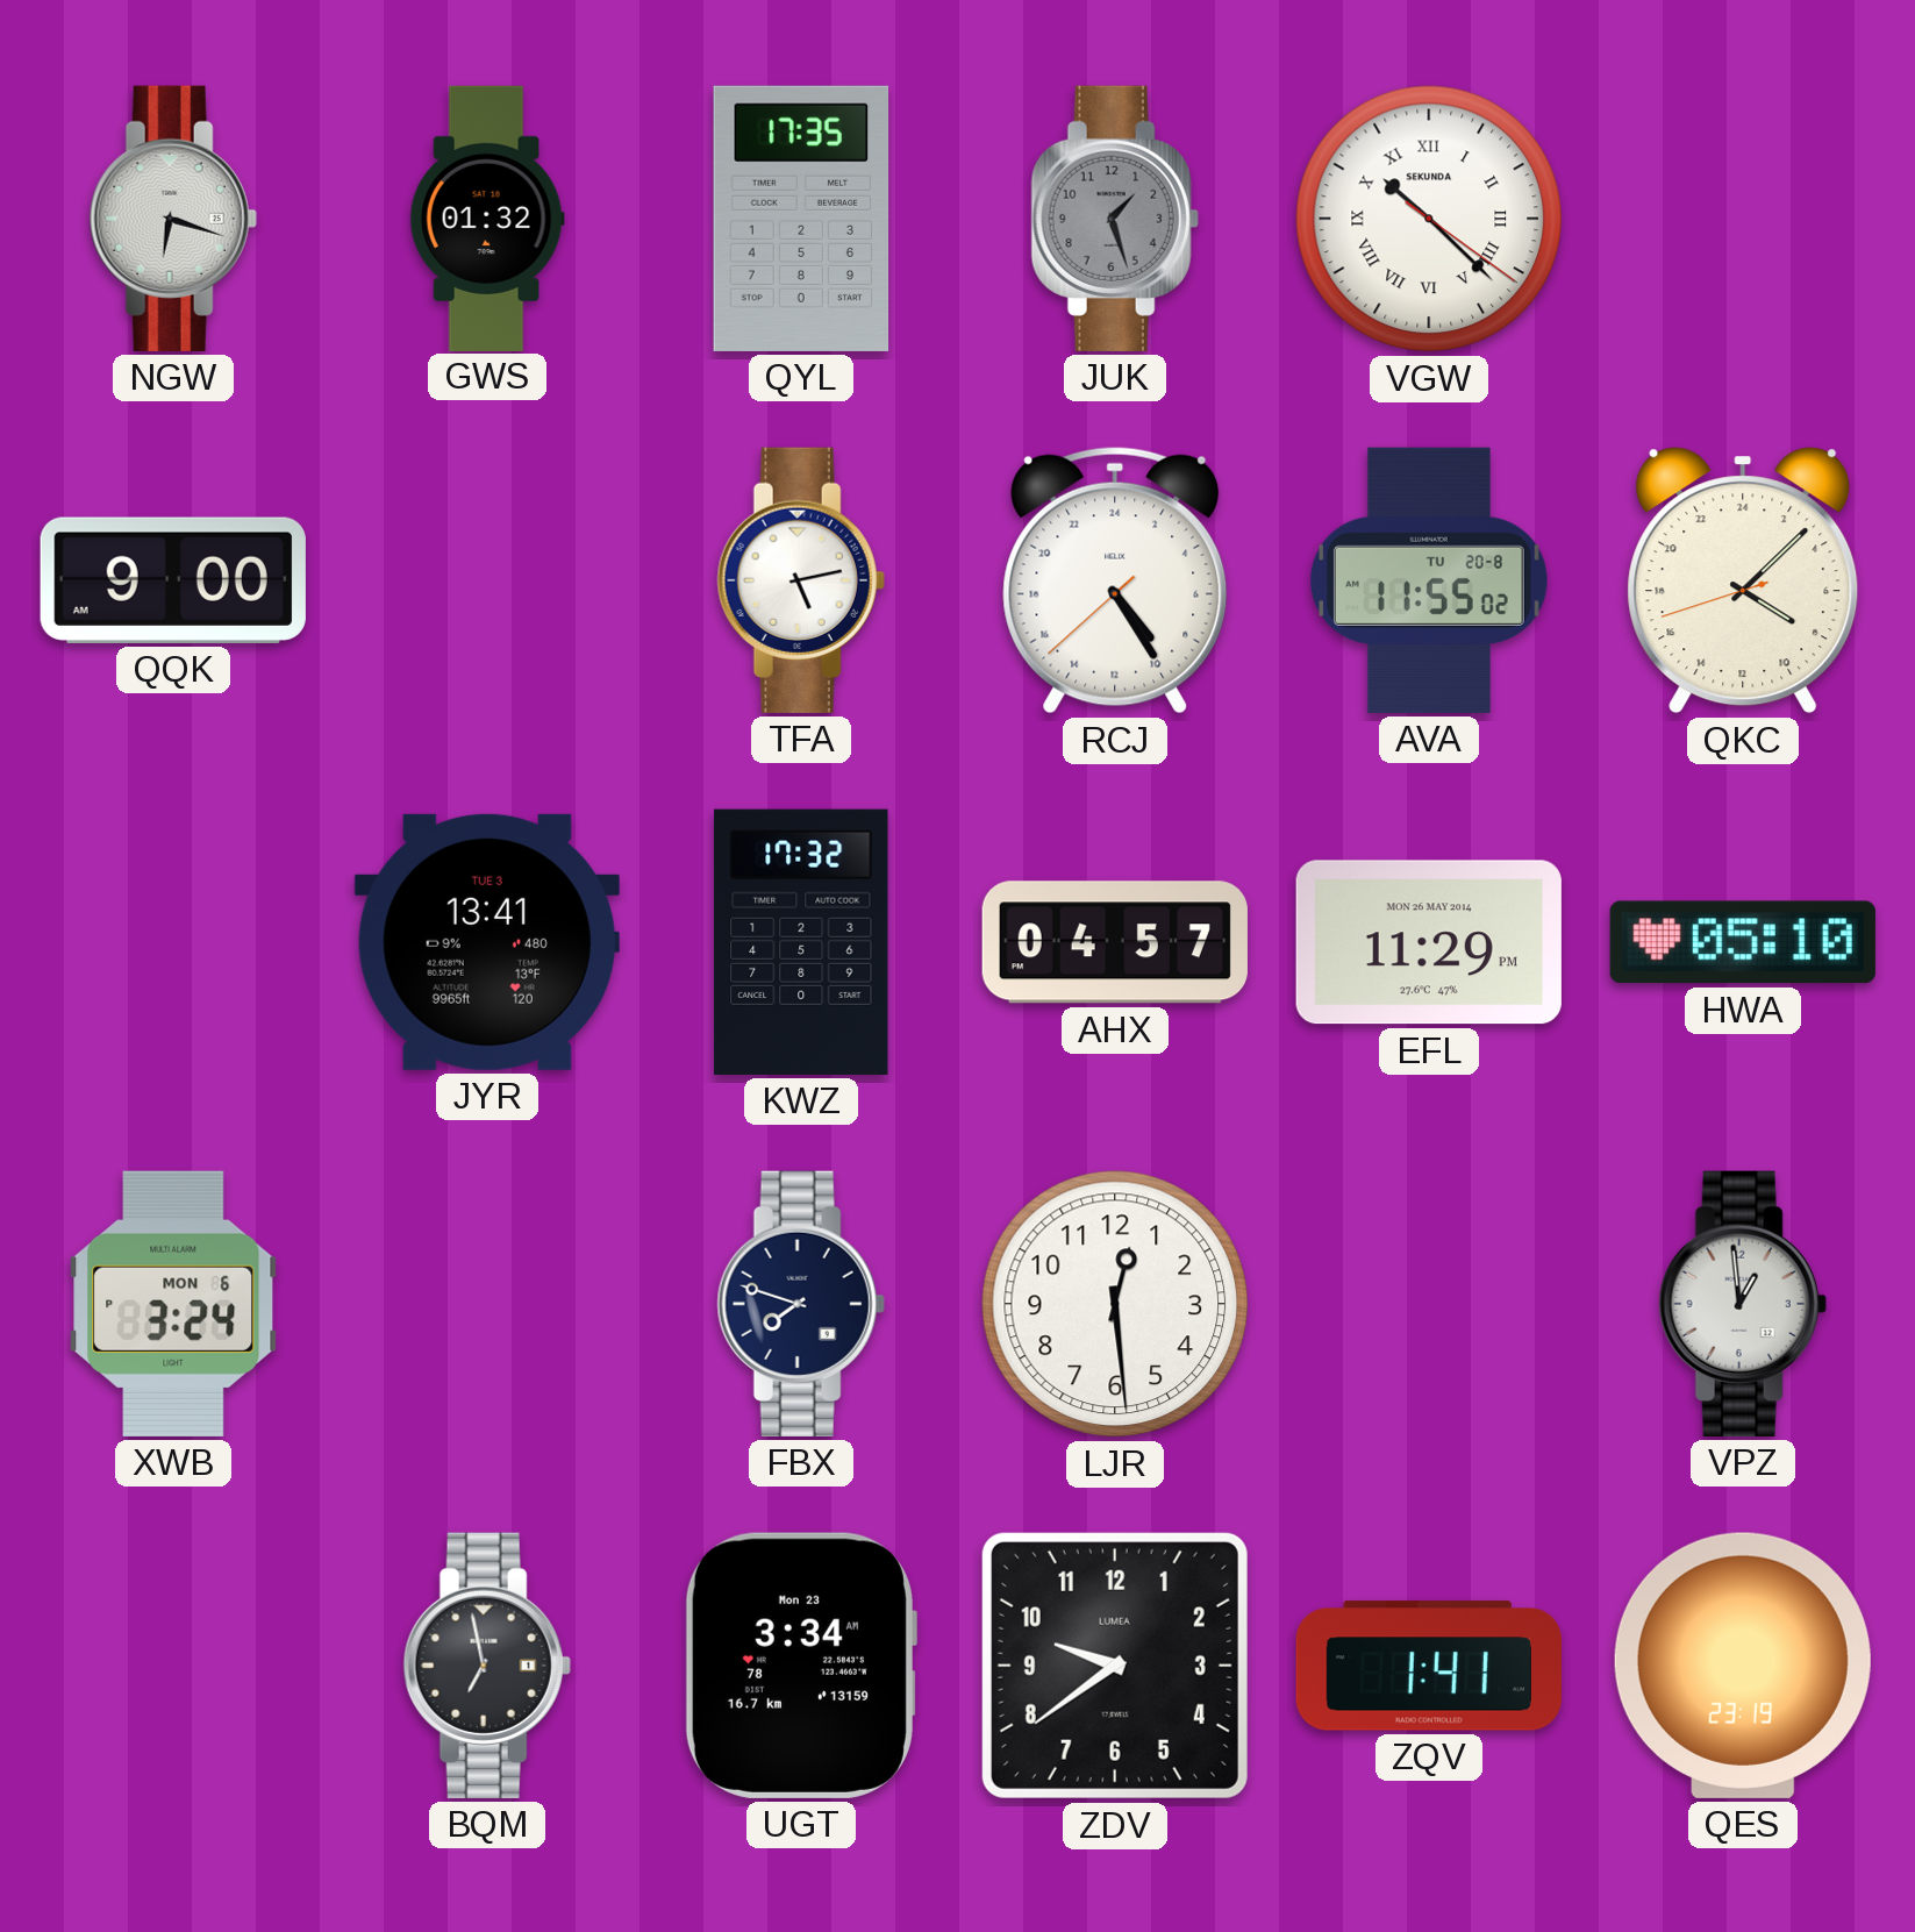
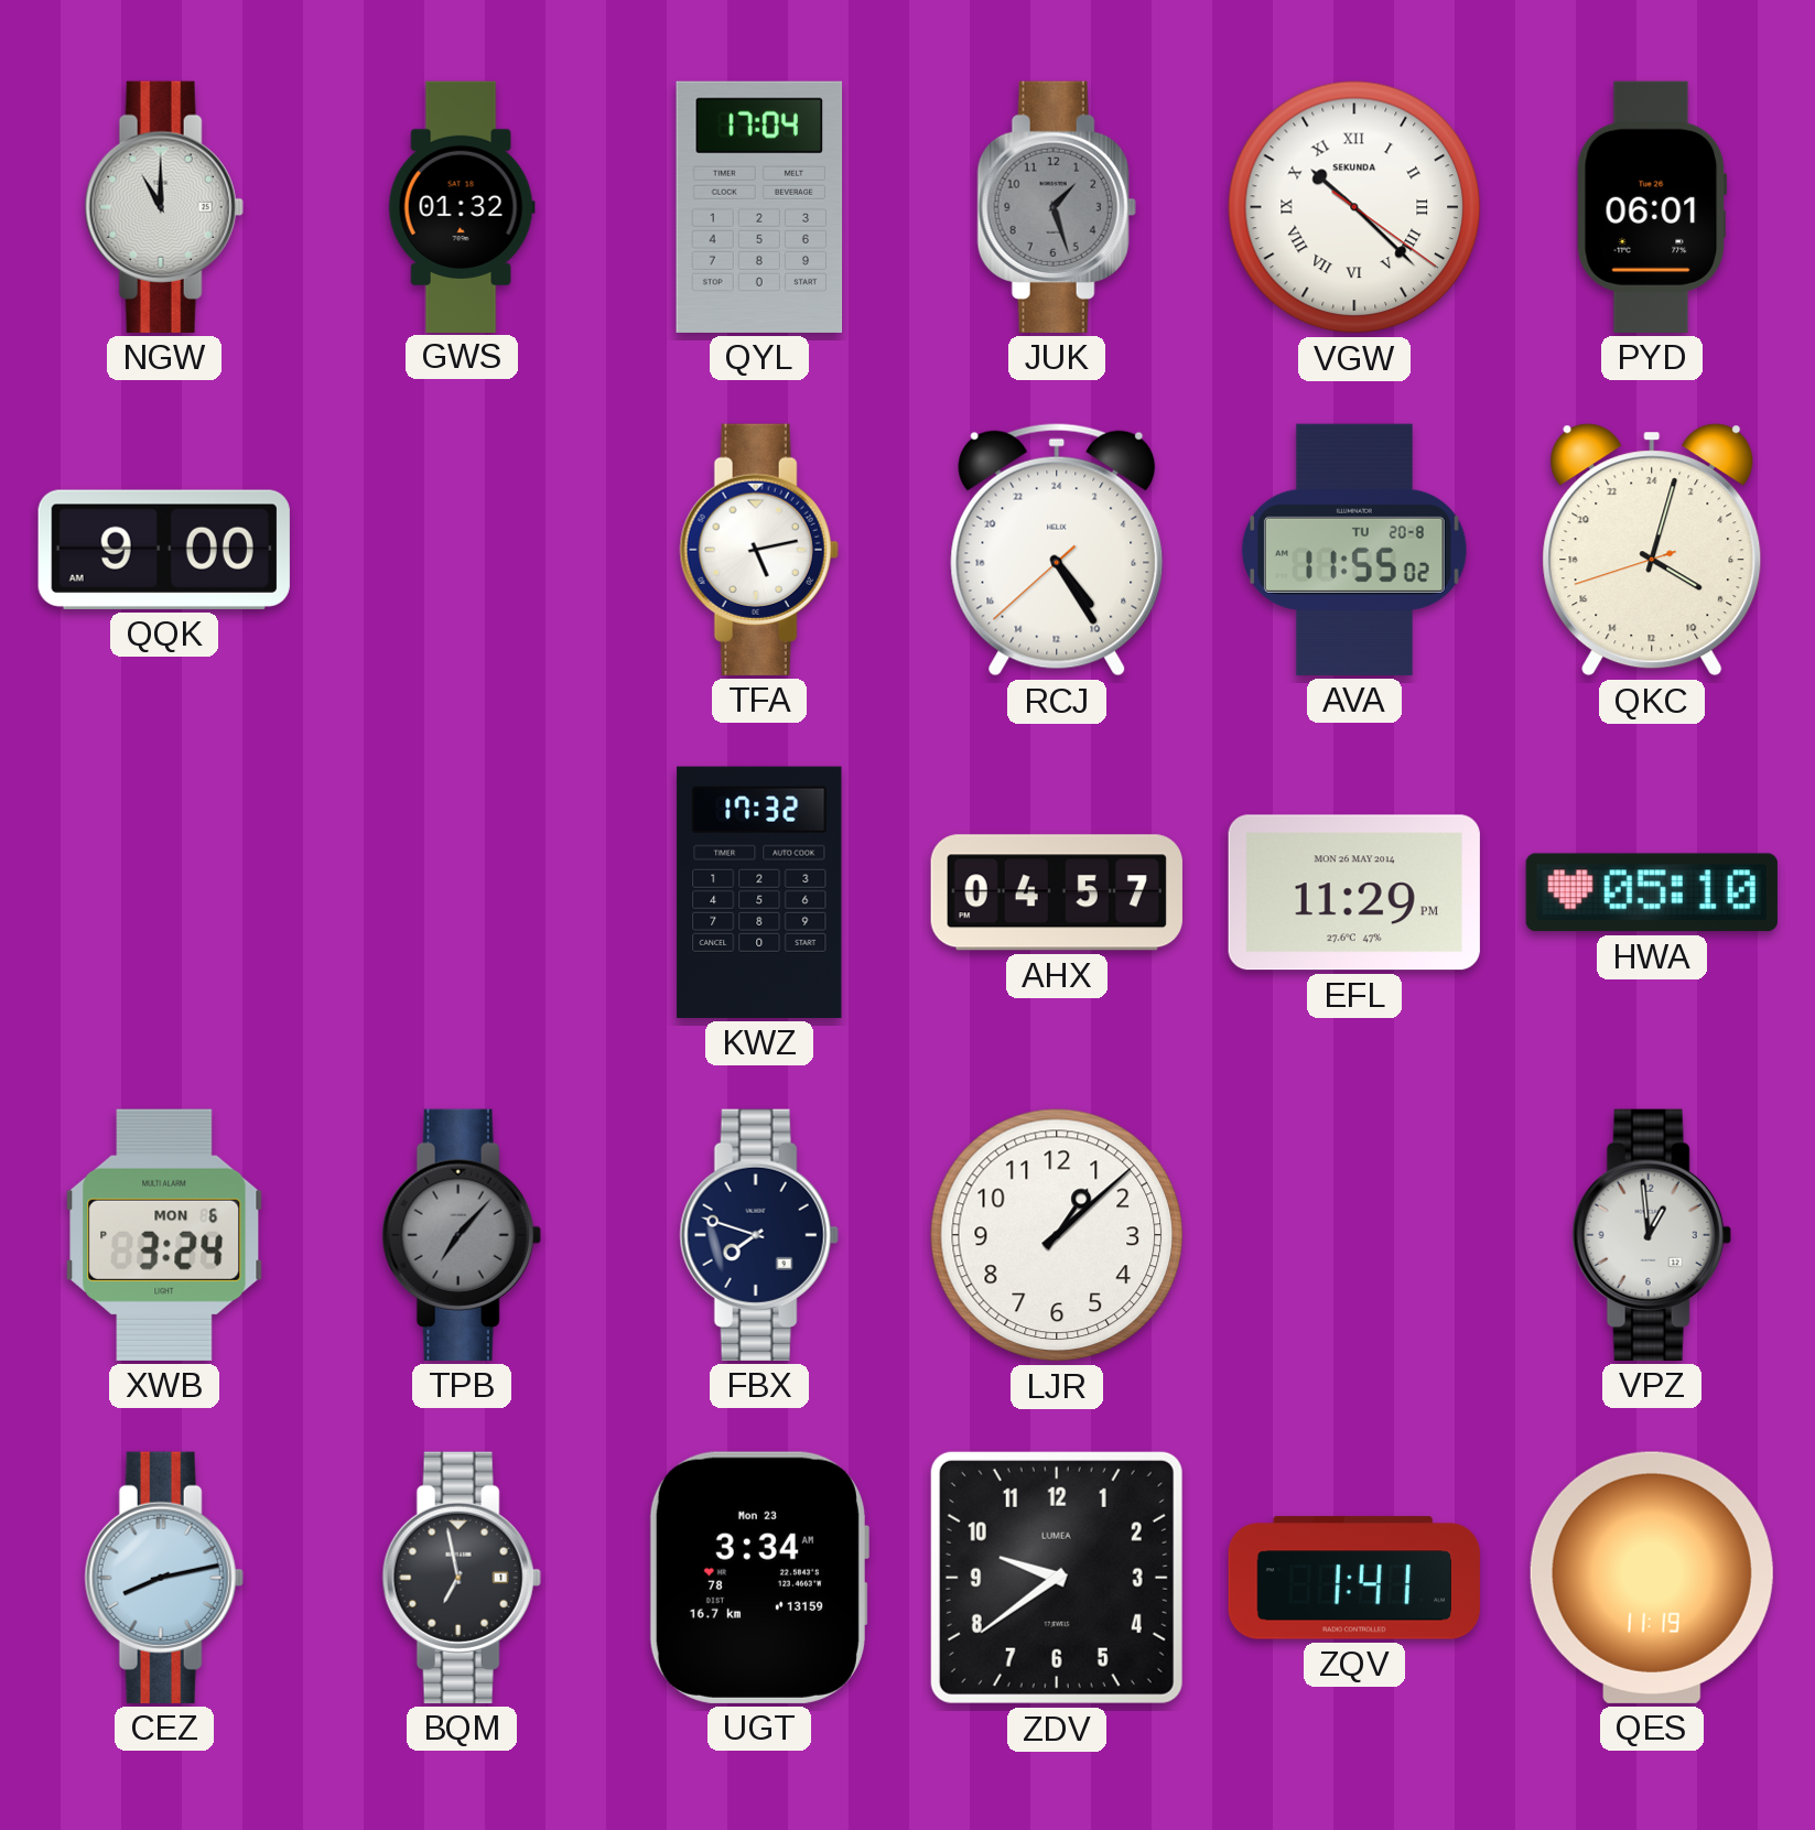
NGW: 6:18 -> 11:00
QYL: 17:35 -> 17:04
PYD: none -> 06:01
QKC: 8:07 -> 8:02
JYR: 13:41 -> none
TPB: none -> 7:07
LJR: 12:29 -> 1:08
CEZ: none -> 8:13
QES: 23:19 -> 11:19
